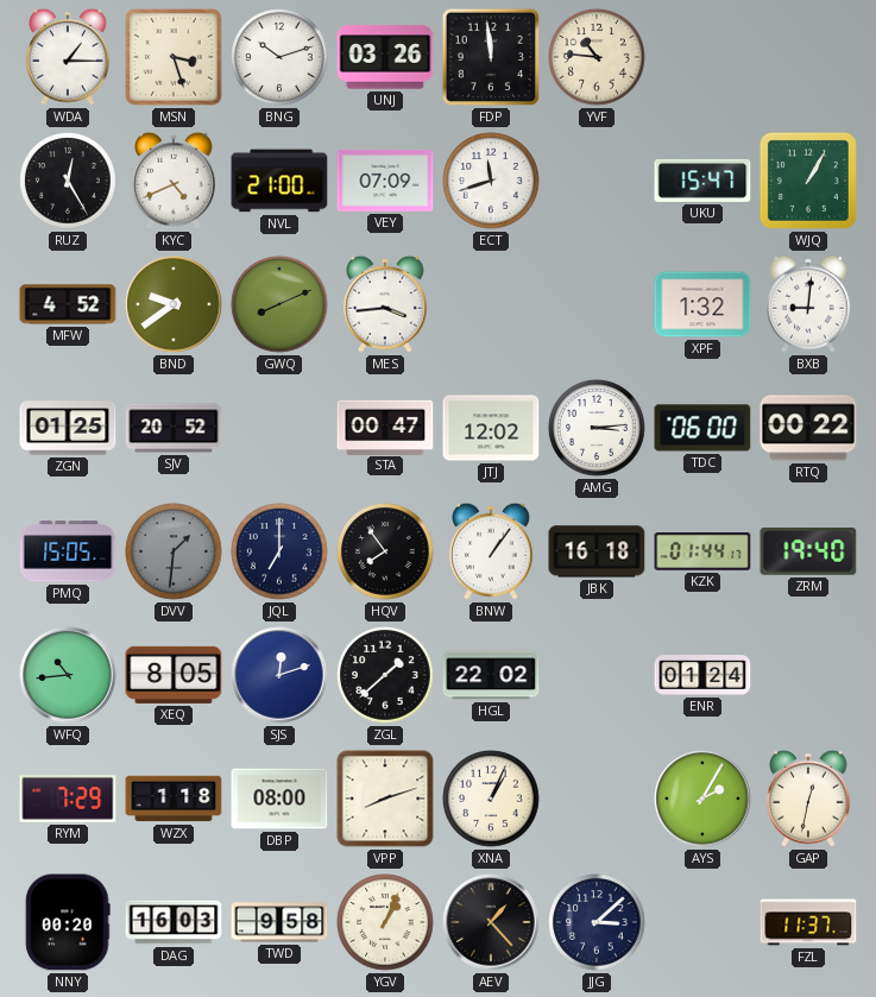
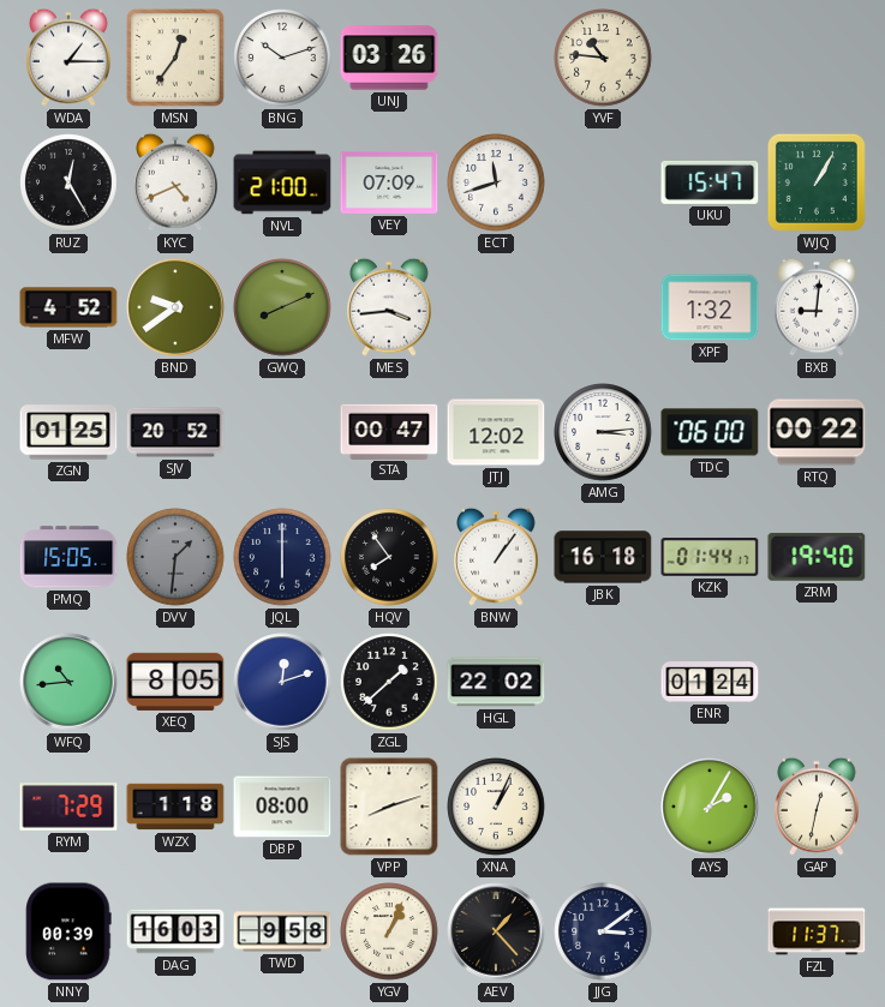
MSN: 3:27 -> 12:36
FDP: 11:59 -> none
JQL: 7:00 -> 6:00
NNY: 00:20 -> 00:39
JJG: 3:08 -> 3:09
